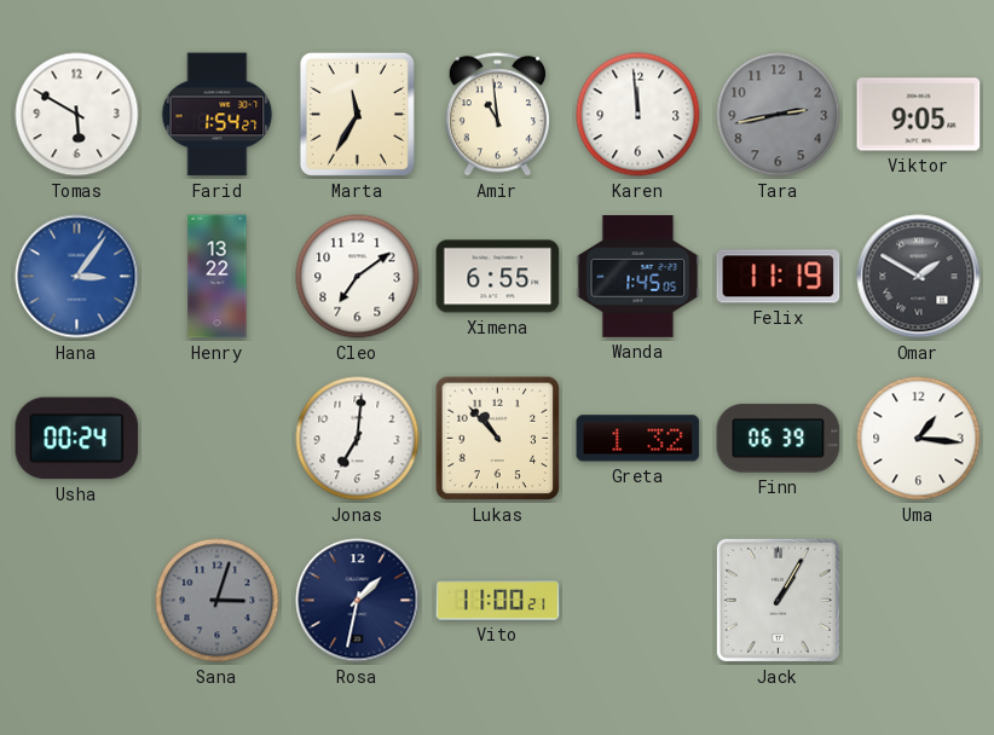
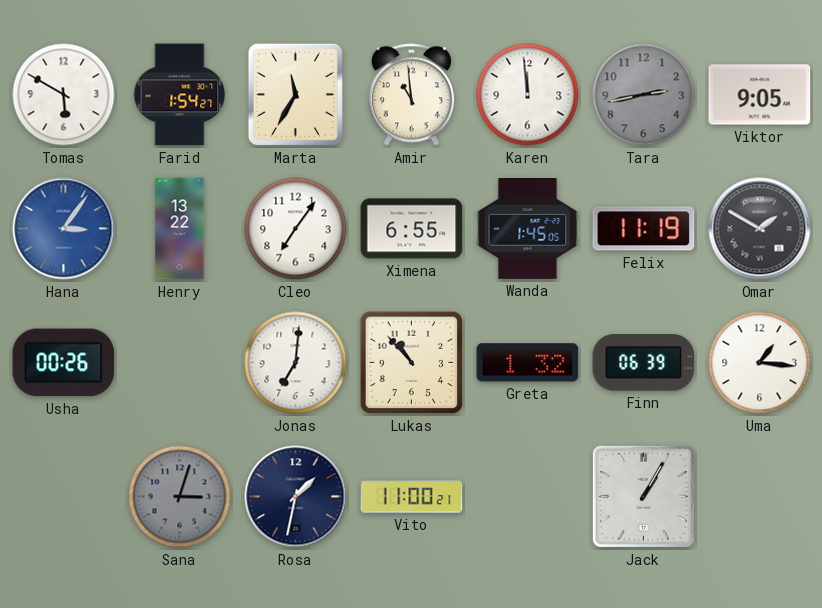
Cleo: 7:09 -> 7:06
Usha: 00:24 -> 00:26
